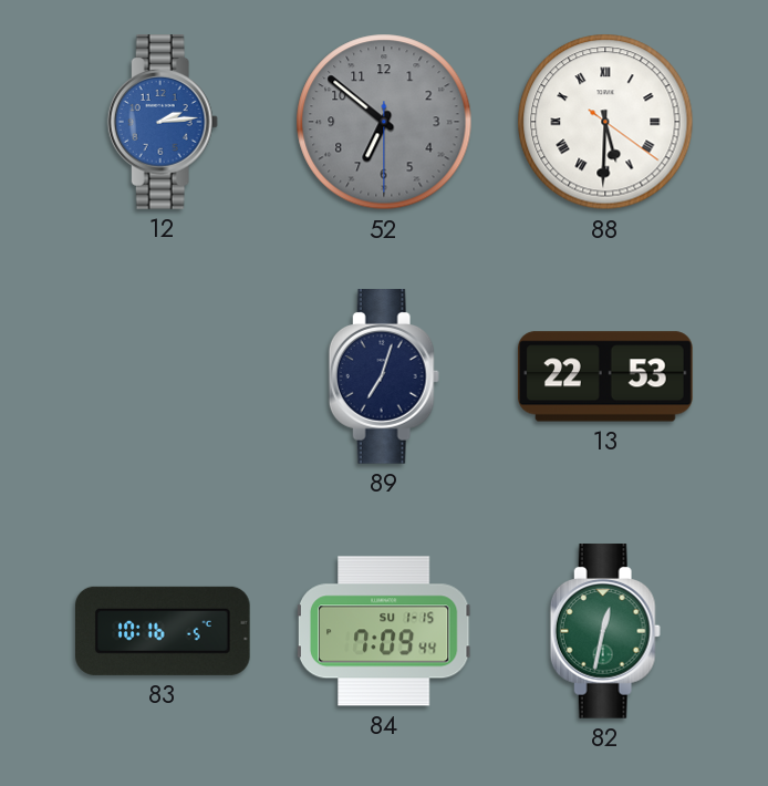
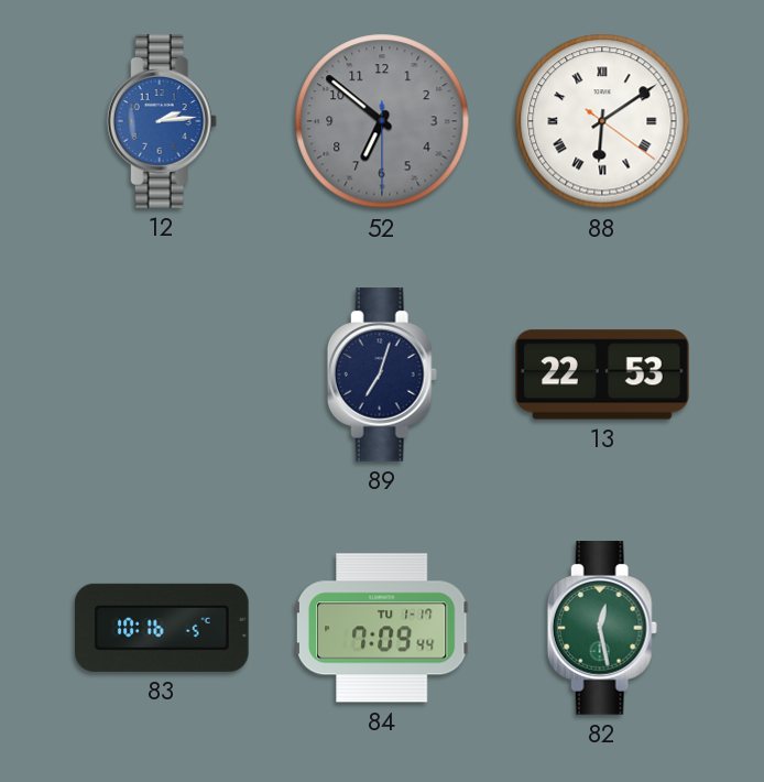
88: 5:30 -> 6:09
84 date: SU 1-15 -> TU 1-17
82: 12:32 -> 12:28
